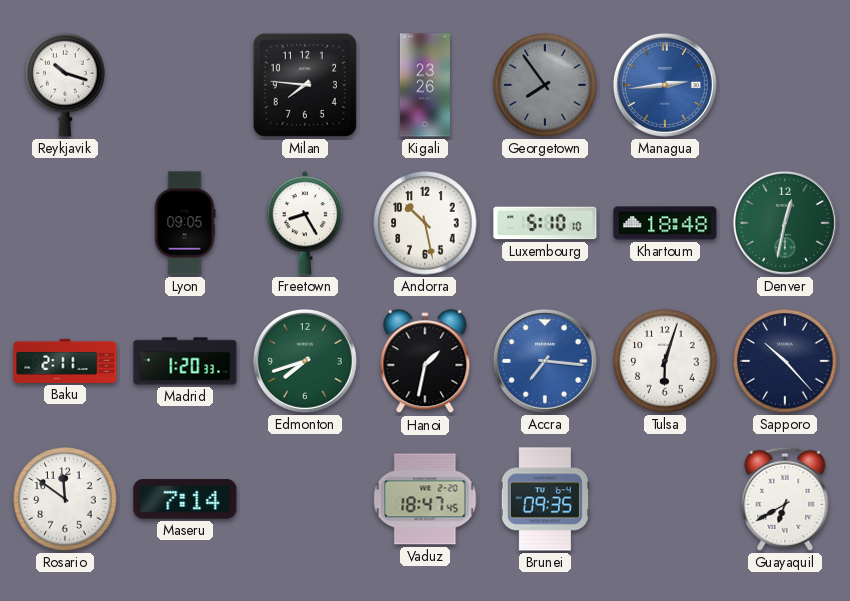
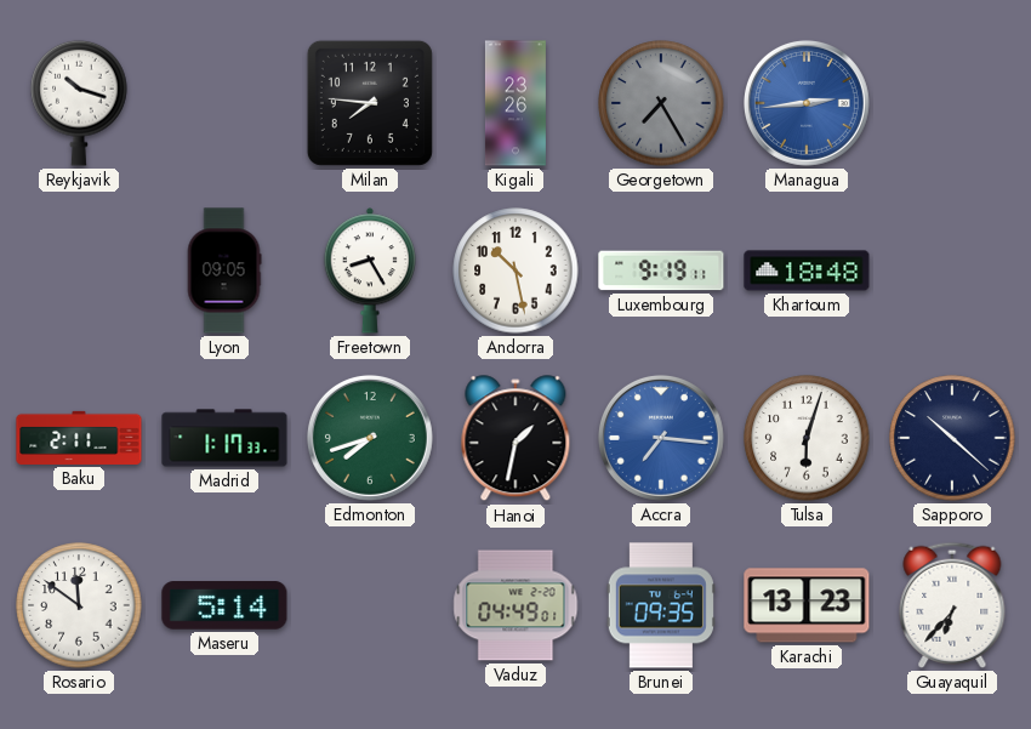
Georgetown: 7:54 -> 7:25
Luxembourg: 5:10 -> 9:19
Denver: 12:32 -> none
Madrid: 1:20 -> 1:17
Sapporo: 10:23 -> 10:22
Maseru: 7:14 -> 5:14
Vaduz: 18:47 -> 04:49
Karachi: none -> 13:23
Guayaquil: 6:40 -> 6:37
